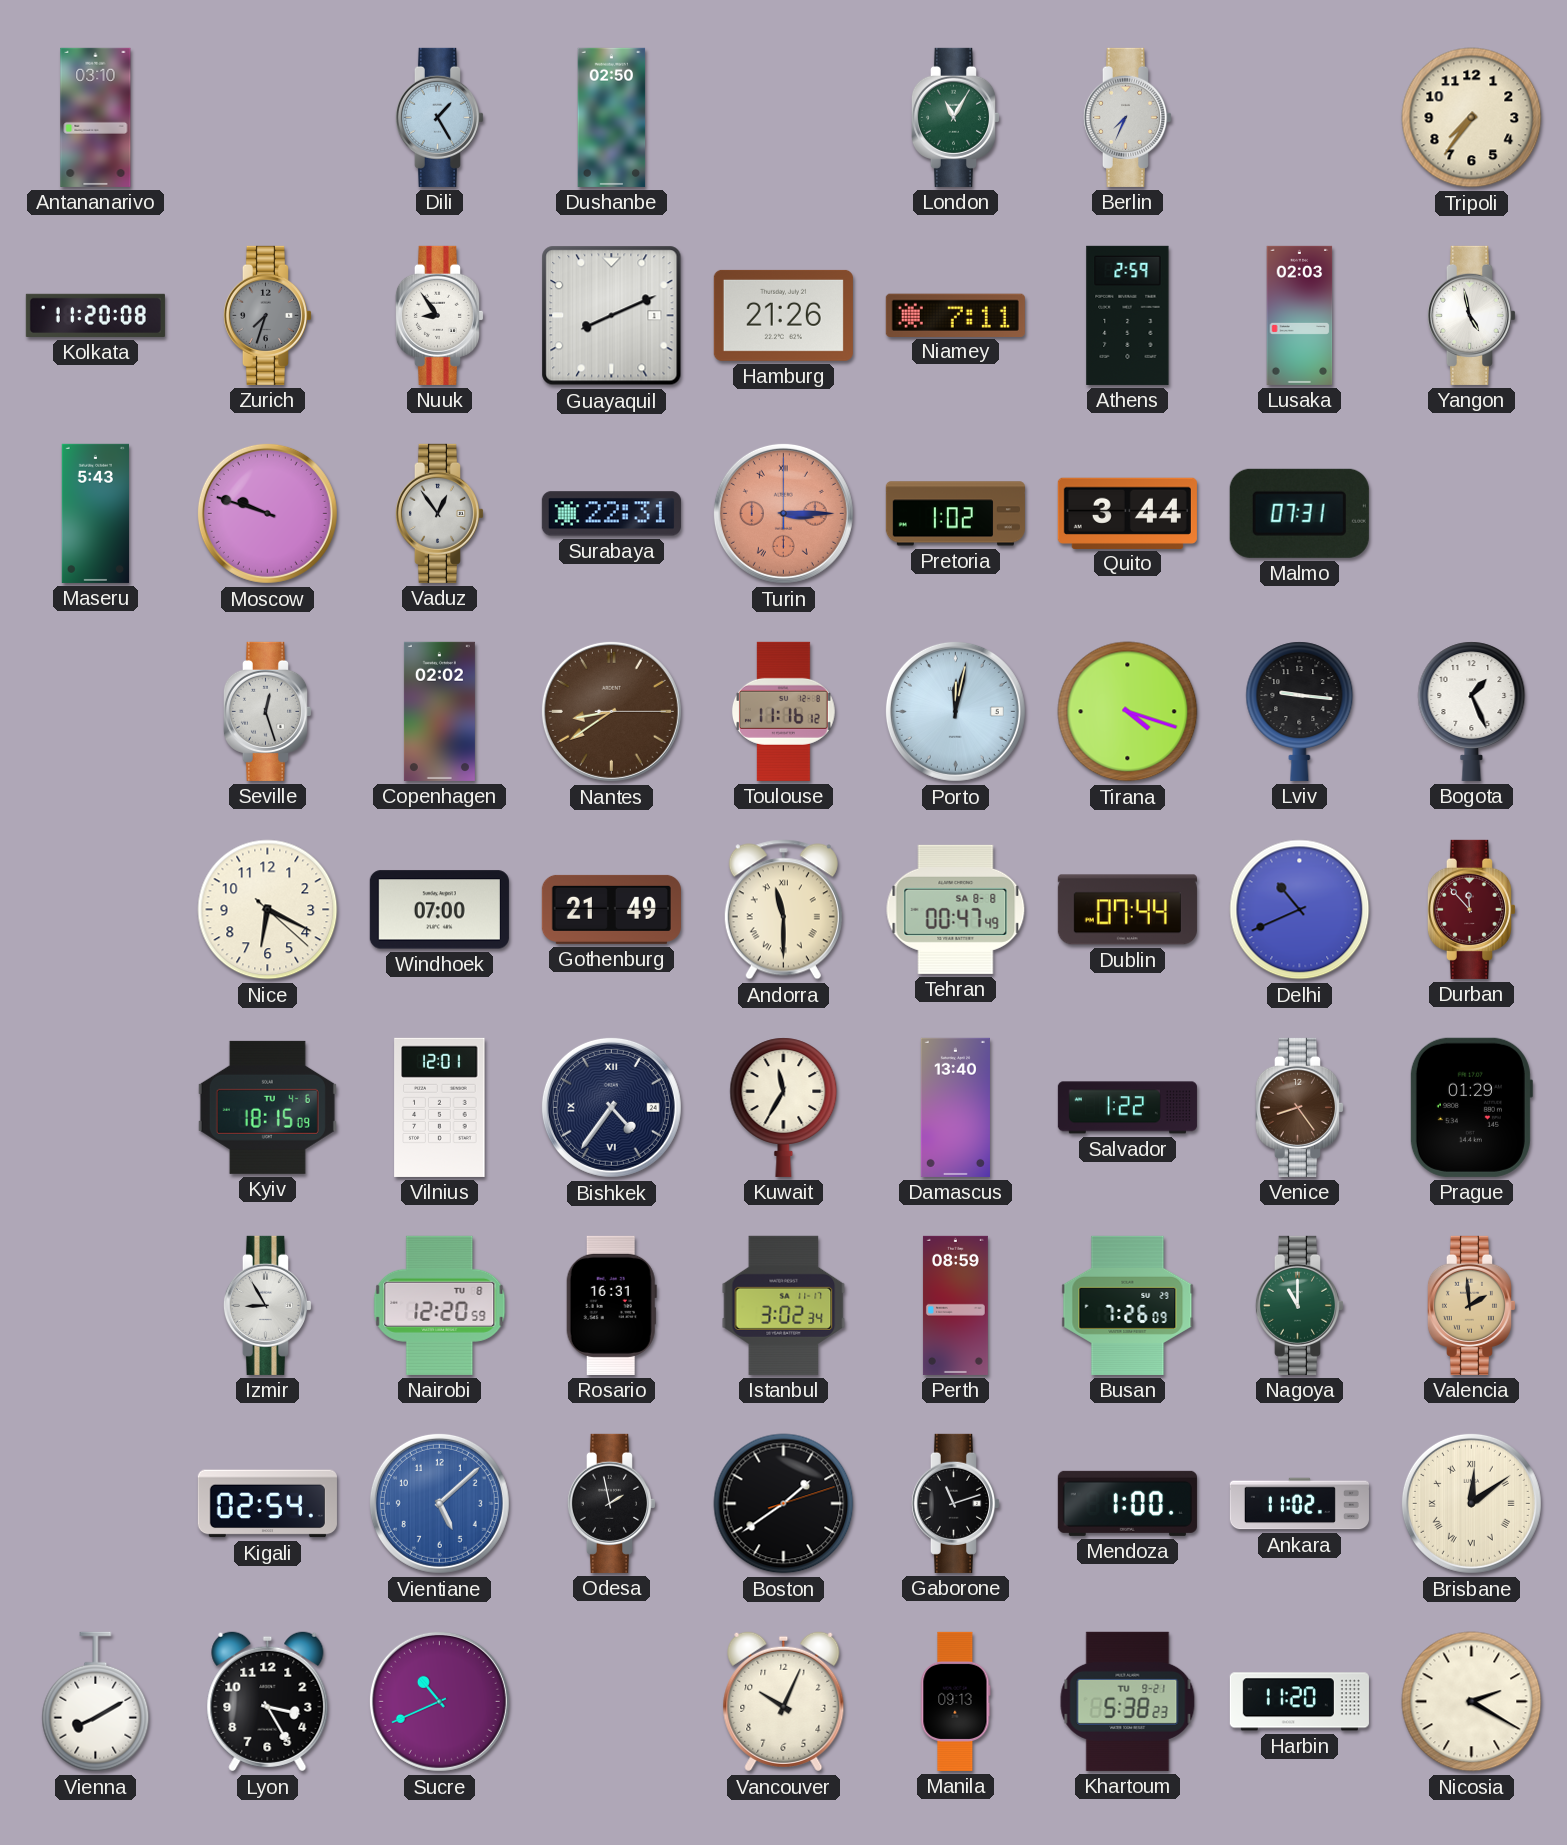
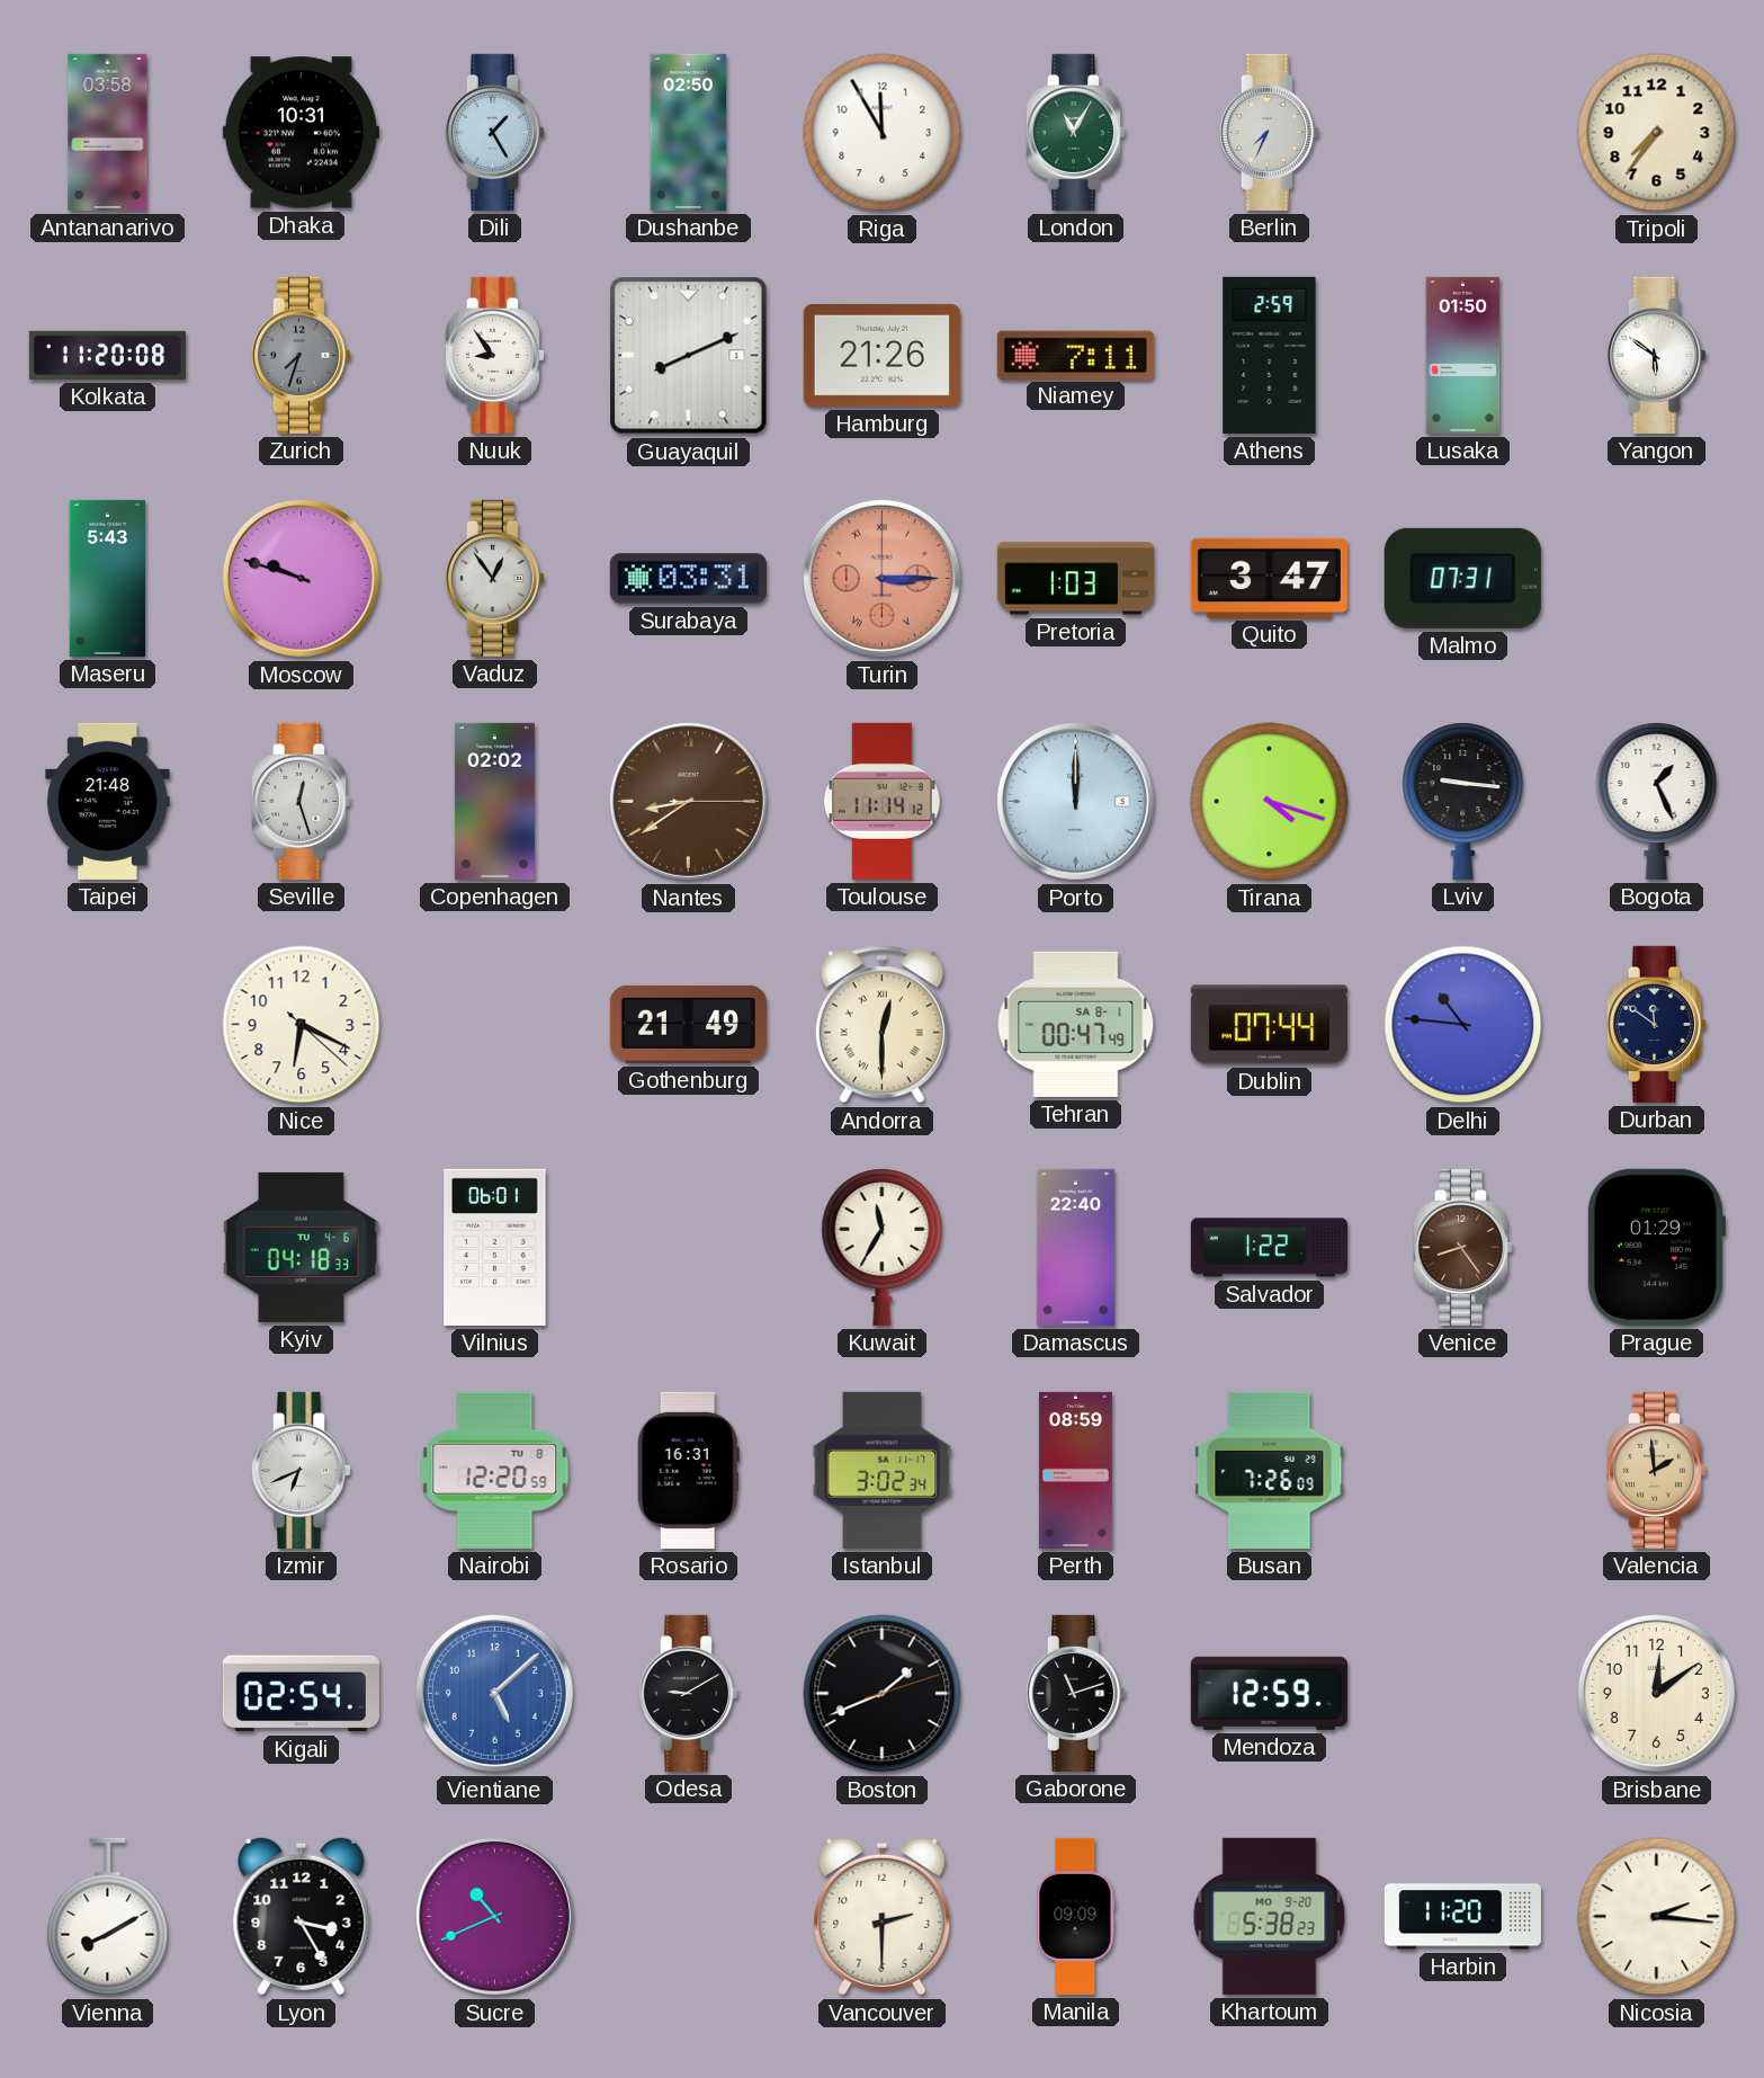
Antananarivo: 03:10 -> 03:58
Dhaka: none -> 10:31
Riga: none -> 11:55
Lusaka: 02:03 -> 01:50
Yangon: 4:58 -> 5:51
Surabaya: 22:31 -> 03:31
Pretoria: 1:02 -> 1:03
Quito: 3:44 -> 3:47
Taipei: none -> 21:48
Toulouse: 11:16 -> 11:14
Porto: 12:02 -> 12:00
Windhoek: 07:00 -> none
Andorra: 11:30 -> 12:30
Tehran date: SA 8-8 -> SA 8-1
Delhi: 10:41 -> 10:46
Durban: 11:53 -> 11:51
Durban dial: burgundy -> navy
Kyiv: 18:15 -> 04:18
Vilnius: 12:01 -> 06:01
Bishkek: 4:36 -> none
Damascus: 13:40 -> 22:40
Izmir: 8:55 -> 6:41
Nagoya: 11:00 -> none
Odesa: 1:58 -> 9:10
Boston: 1:39 -> 1:41
Mendoza: 1:00 -> 12:59
Ankara: 11:02 -> none
Brisbane numerals: Roman -> Arabic
Vancouver: 10:04 -> 2:30
Manila: 09:13 -> 09:09
Khartoum date: TU 9-21 -> MO 9-20
Nicosia: 2:20 -> 2:16
